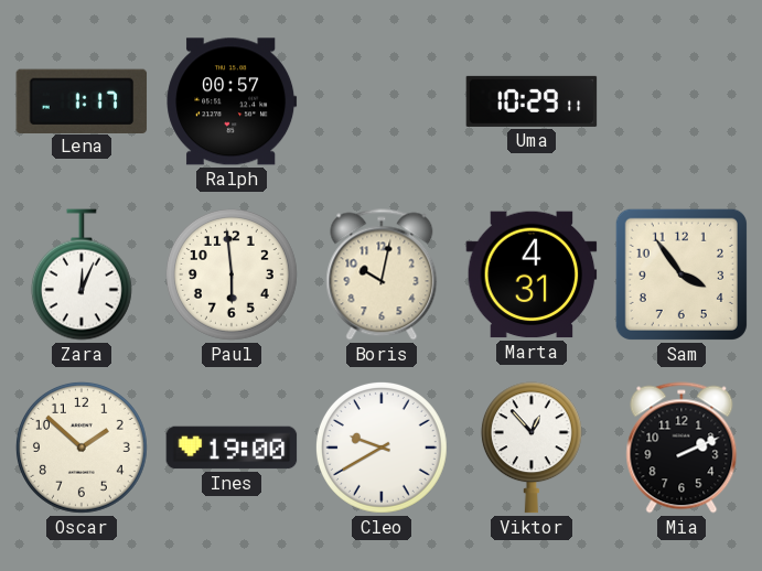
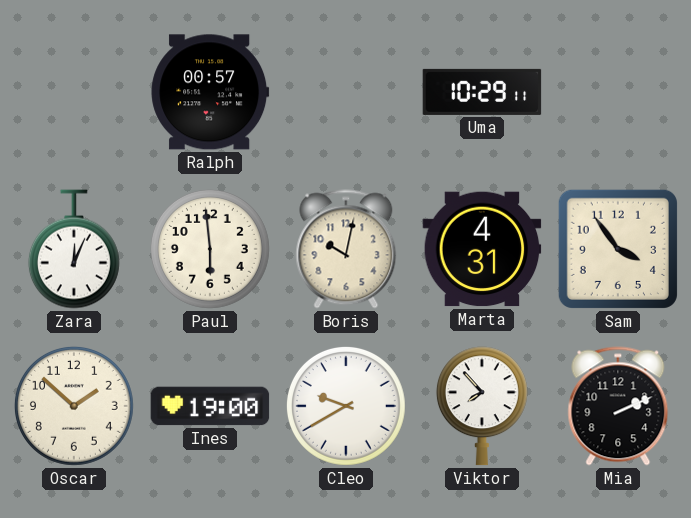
Lena: 1:17 -> none
Viktor: 12:53 -> 7:53
